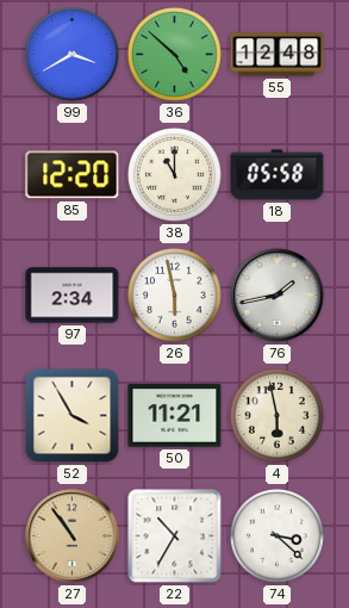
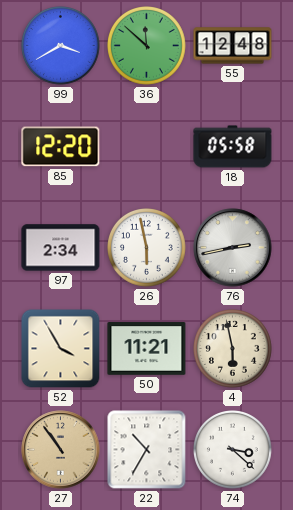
36: 4:52 -> 11:52
38: 11:00 -> none
76: 1:43 -> 2:43
